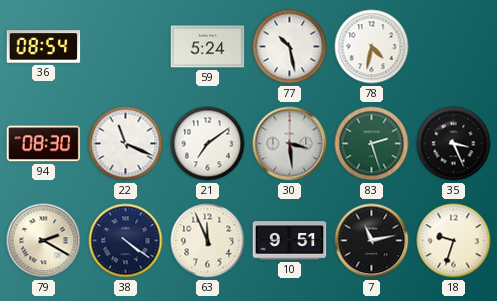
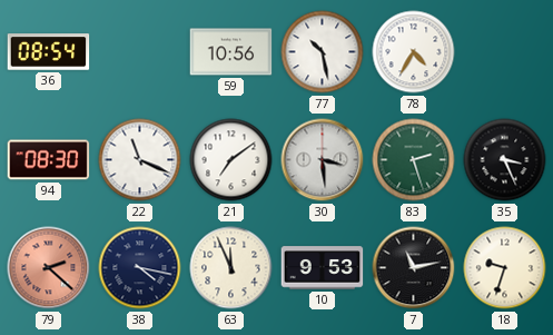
59: 5:24 -> 10:56
78: 4:32 -> 4:35
79: 2:20 -> 2:22
79 dial: cream -> salmon
38: 4:21 -> 4:17
10: 9:51 -> 9:53
